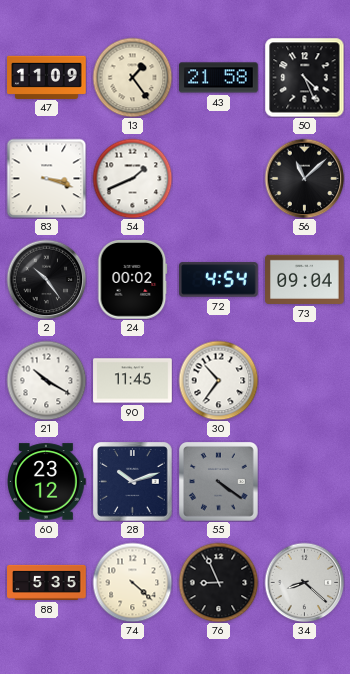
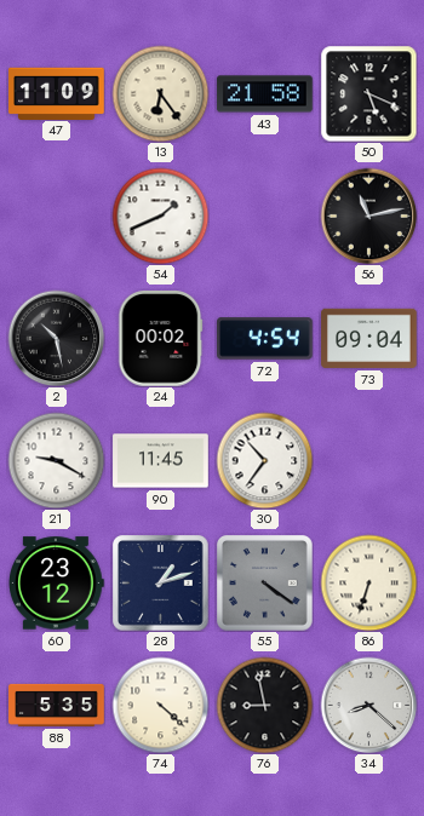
13: 1:24 -> 6:24
50: 4:26 -> 5:19
83: 3:18 -> none
56: 11:08 -> 11:13
2: 10:24 -> 10:28
21: 10:20 -> 9:20
28: 10:12 -> 1:12
86: none -> 6:33
76: 8:56 -> 8:58
